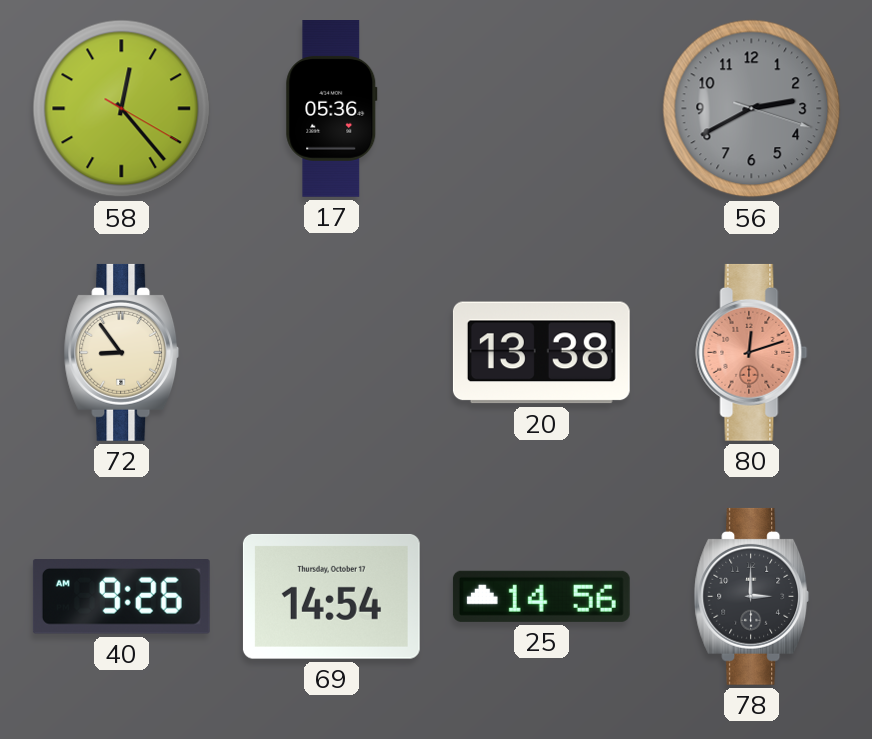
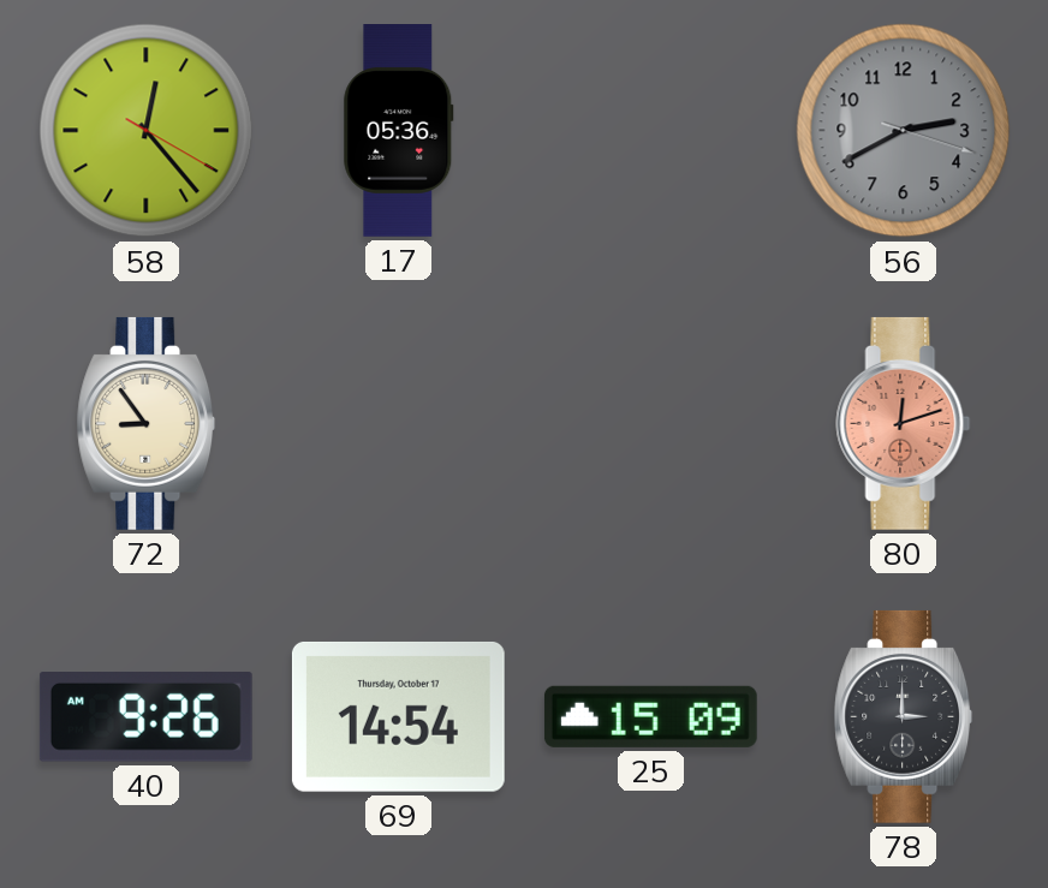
20: 13:38 -> none
25: 14:56 -> 15:09
